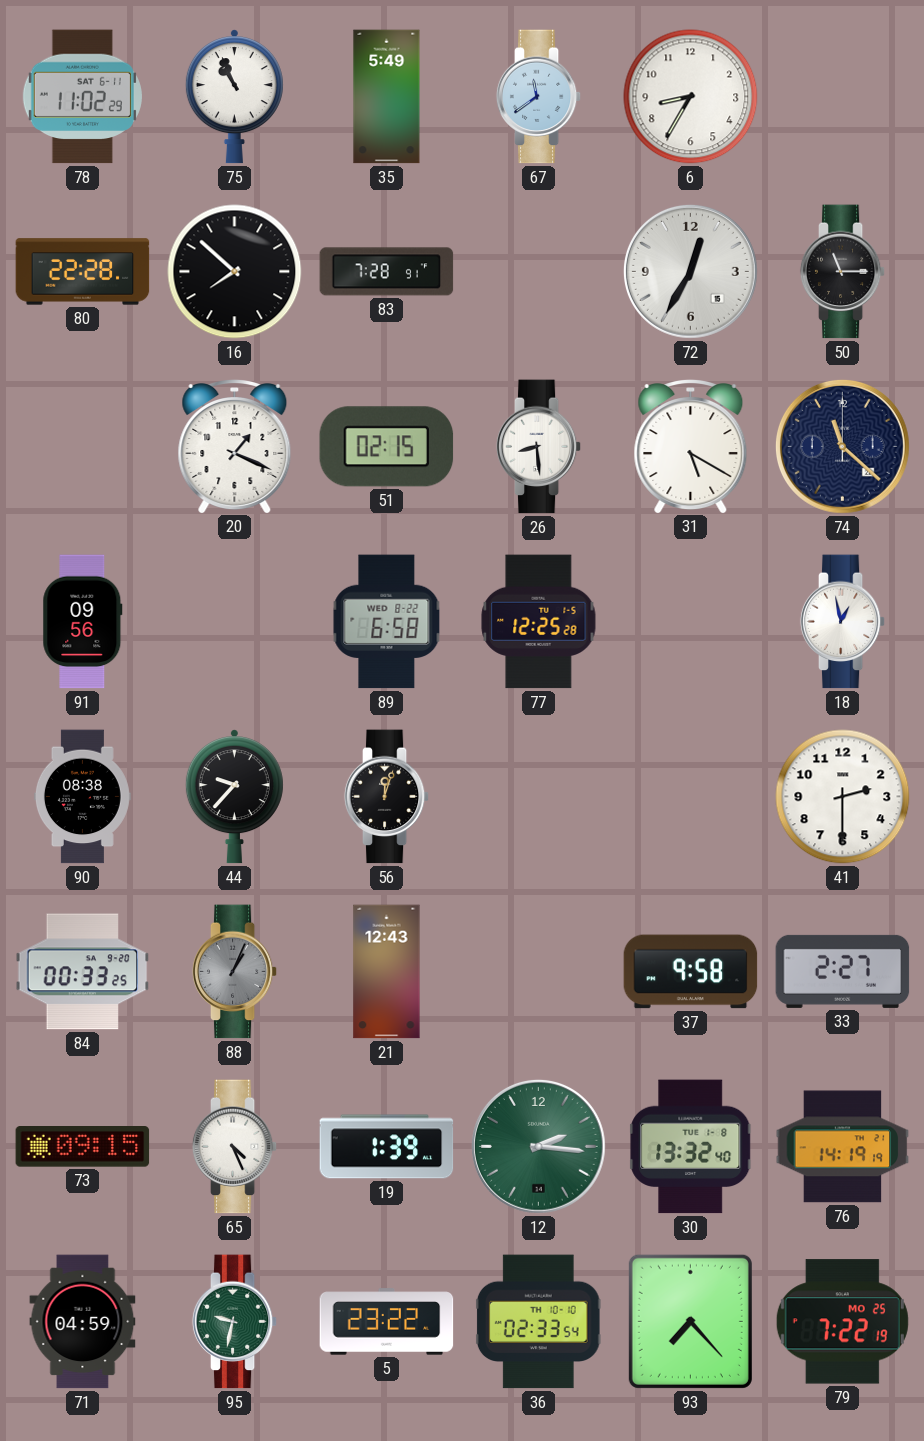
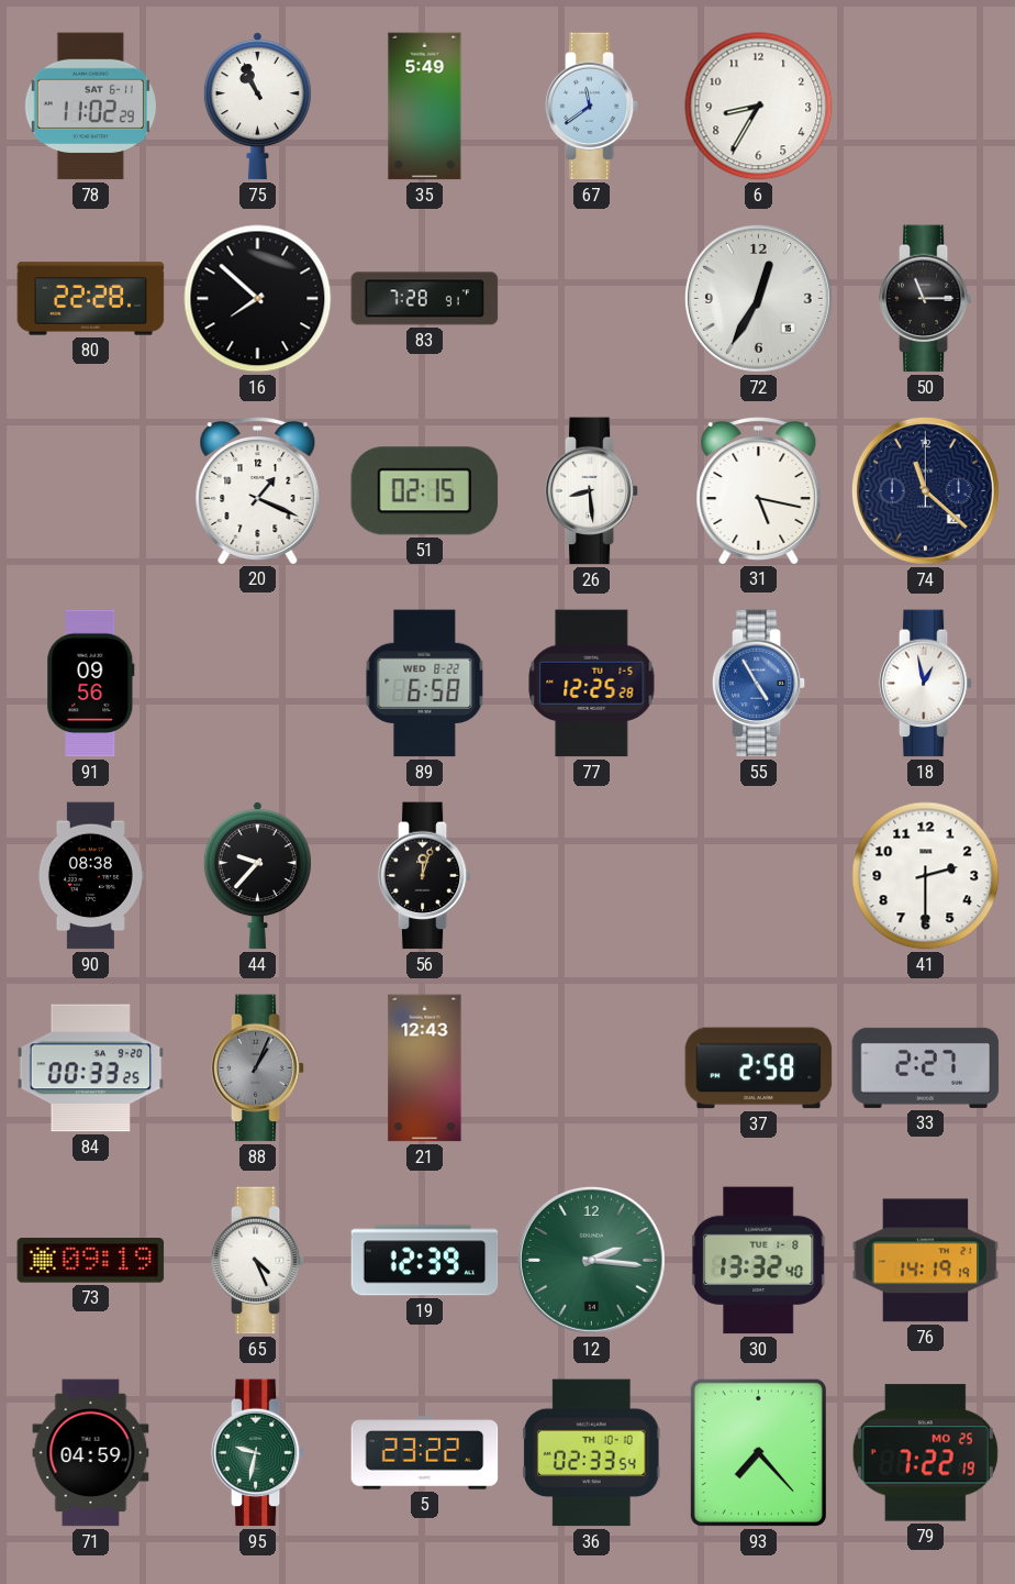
31: 5:20 -> 5:17
55: none -> 4:55
37: 9:58 -> 2:58
73: 09:15 -> 09:19
19: 1:39 -> 12:39
